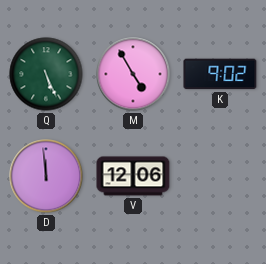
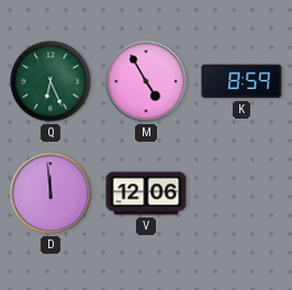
Q: 5:26 -> 6:26
K: 9:02 -> 8:59
